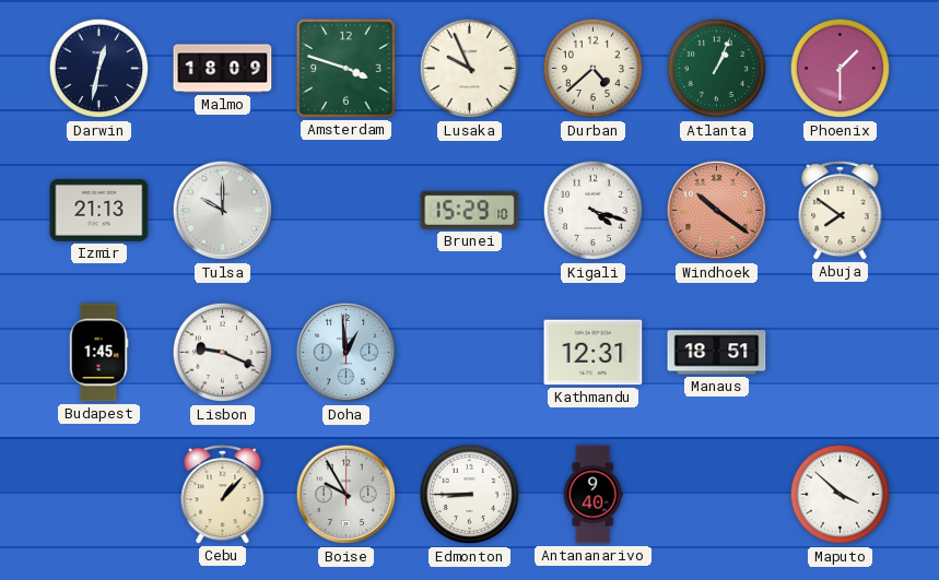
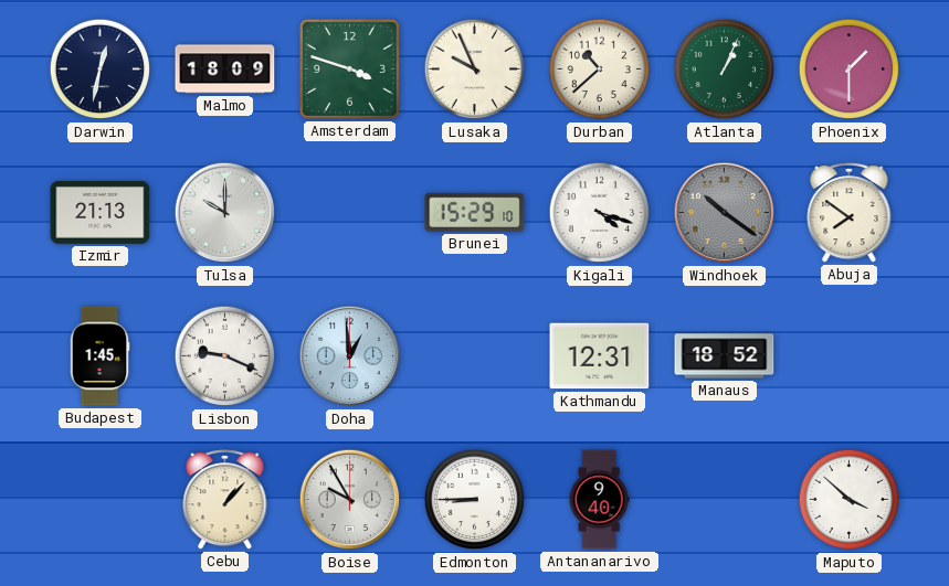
Durban: 4:38 -> 10:38
Windhoek dial: salmon -> grey
Manaus: 18:51 -> 18:52
